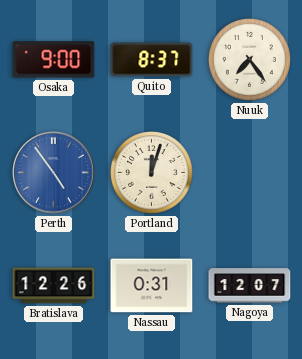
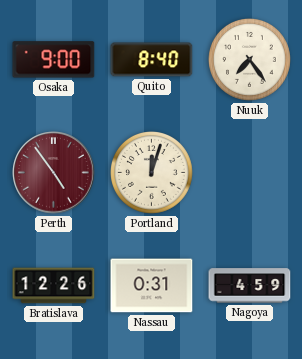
Quito: 8:37 -> 8:40
Perth dial: blue -> burgundy
Nagoya: 12:07 -> 4:59
